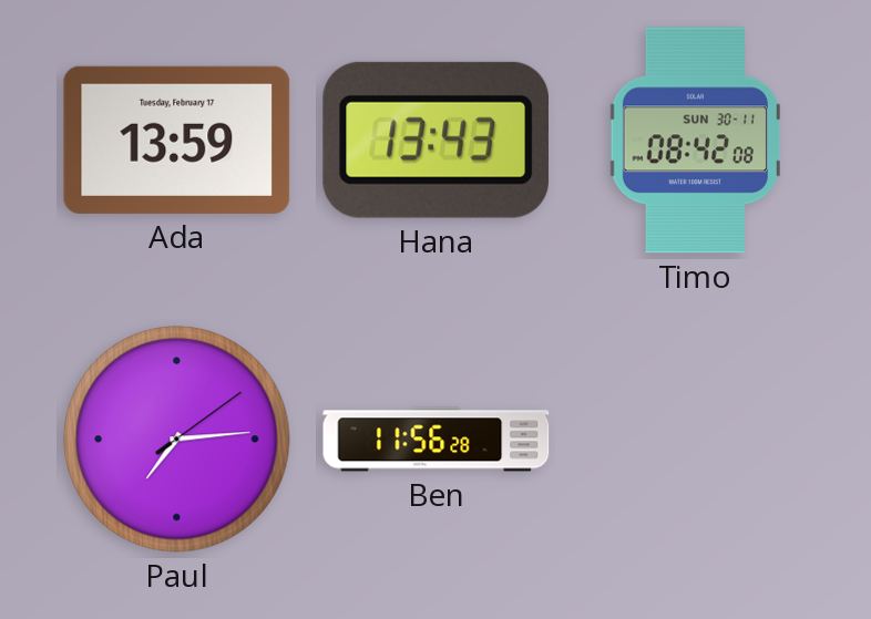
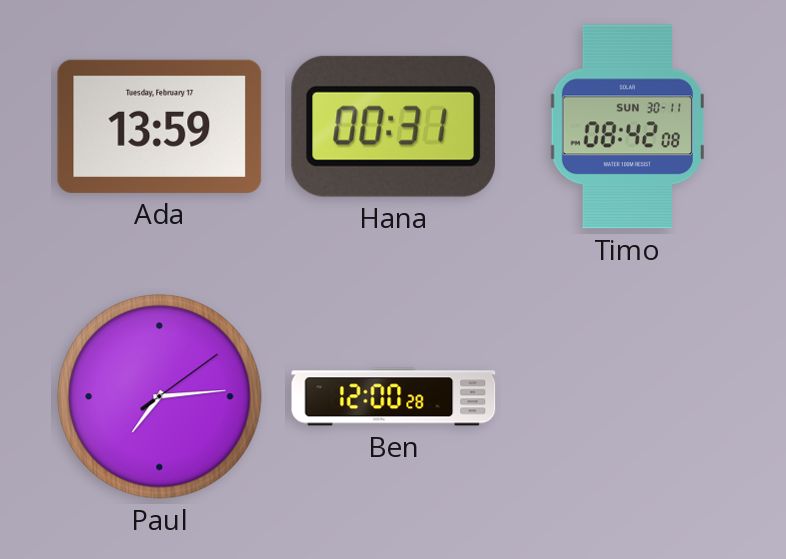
Hana: 13:43 -> 00:31
Ben: 11:56 -> 12:00
